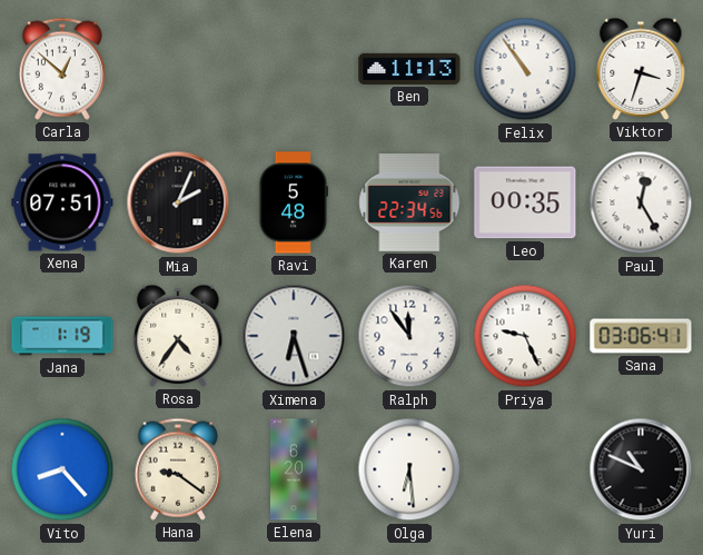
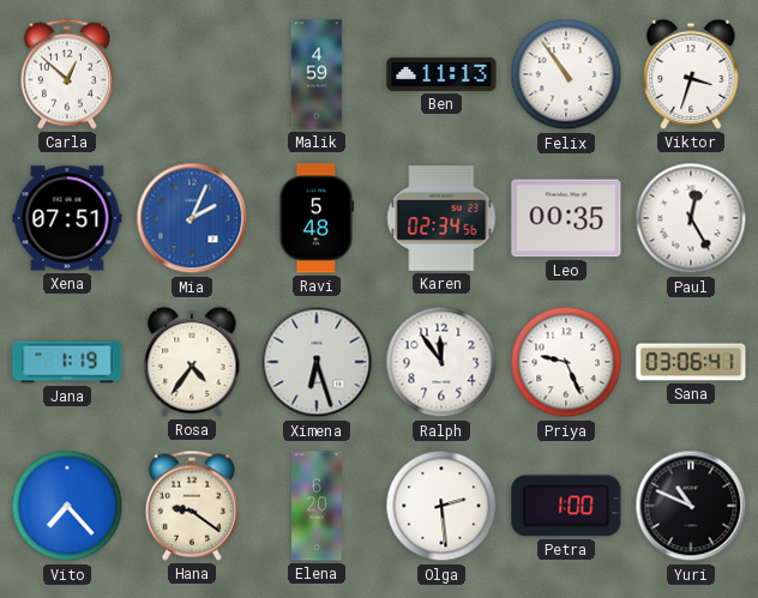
Malik: none -> 4:59
Mia dial: black -> blue
Karen: 22:34 -> 02:34
Vito: 8:23 -> 7:23
Olga: 6:29 -> 2:29
Petra: none -> 1:00
